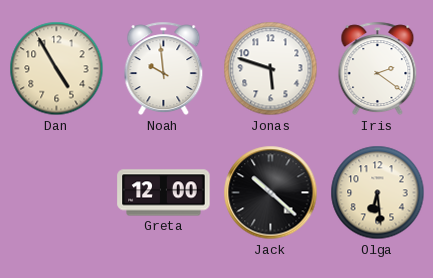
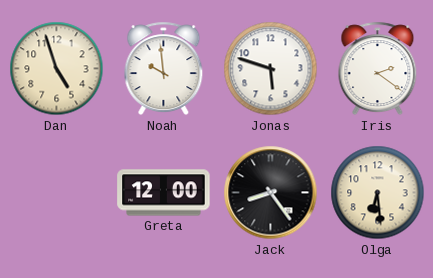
Dan: 4:55 -> 4:57
Jack: 10:22 -> 8:24
